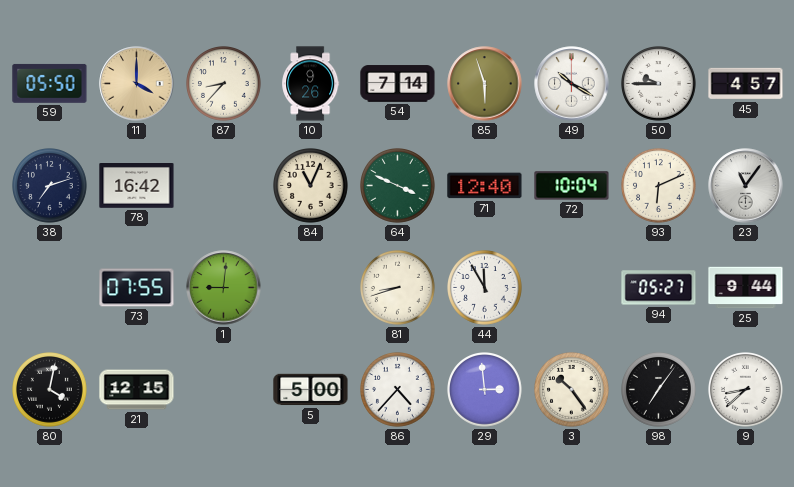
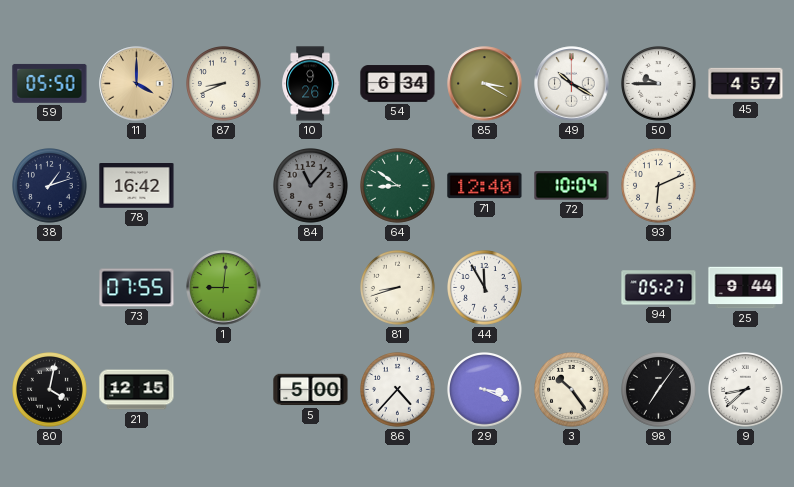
87: 8:37 -> 8:41
54: 7:14 -> 6:34
85: 5:57 -> 3:20
38: 7:12 -> 1:12
84: 11:04 -> 11:07
84 dial: cream -> grey
64: 3:49 -> 8:51
23: 11:06 -> none
29: 2:59 -> 3:19
